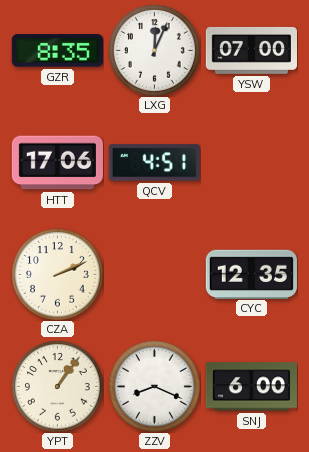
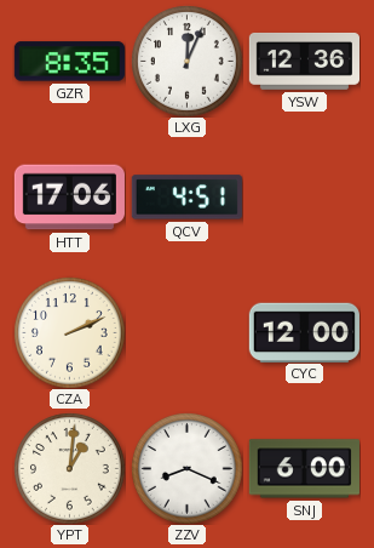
YSW: 07:00 -> 12:36
CYC: 12:35 -> 12:00
YPT: 1:06 -> 1:01
